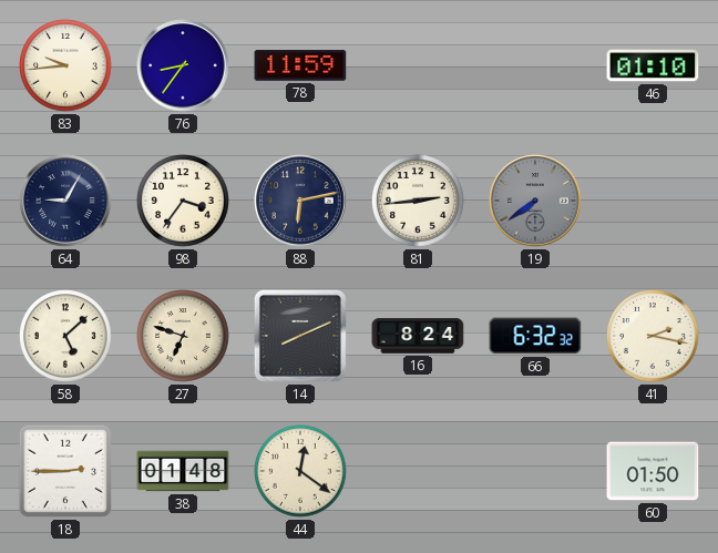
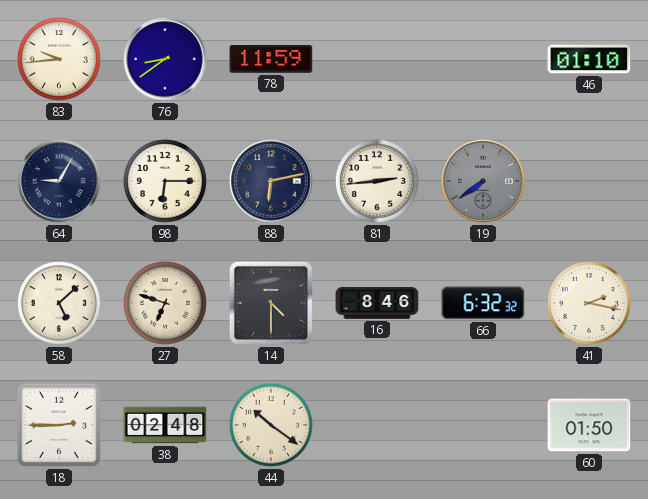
76: 8:36 -> 8:39
98: 3:36 -> 6:15
14: 8:11 -> 4:30
16: 8:24 -> 8:46
38: 01:48 -> 02:48
44: 12:21 -> 10:21
